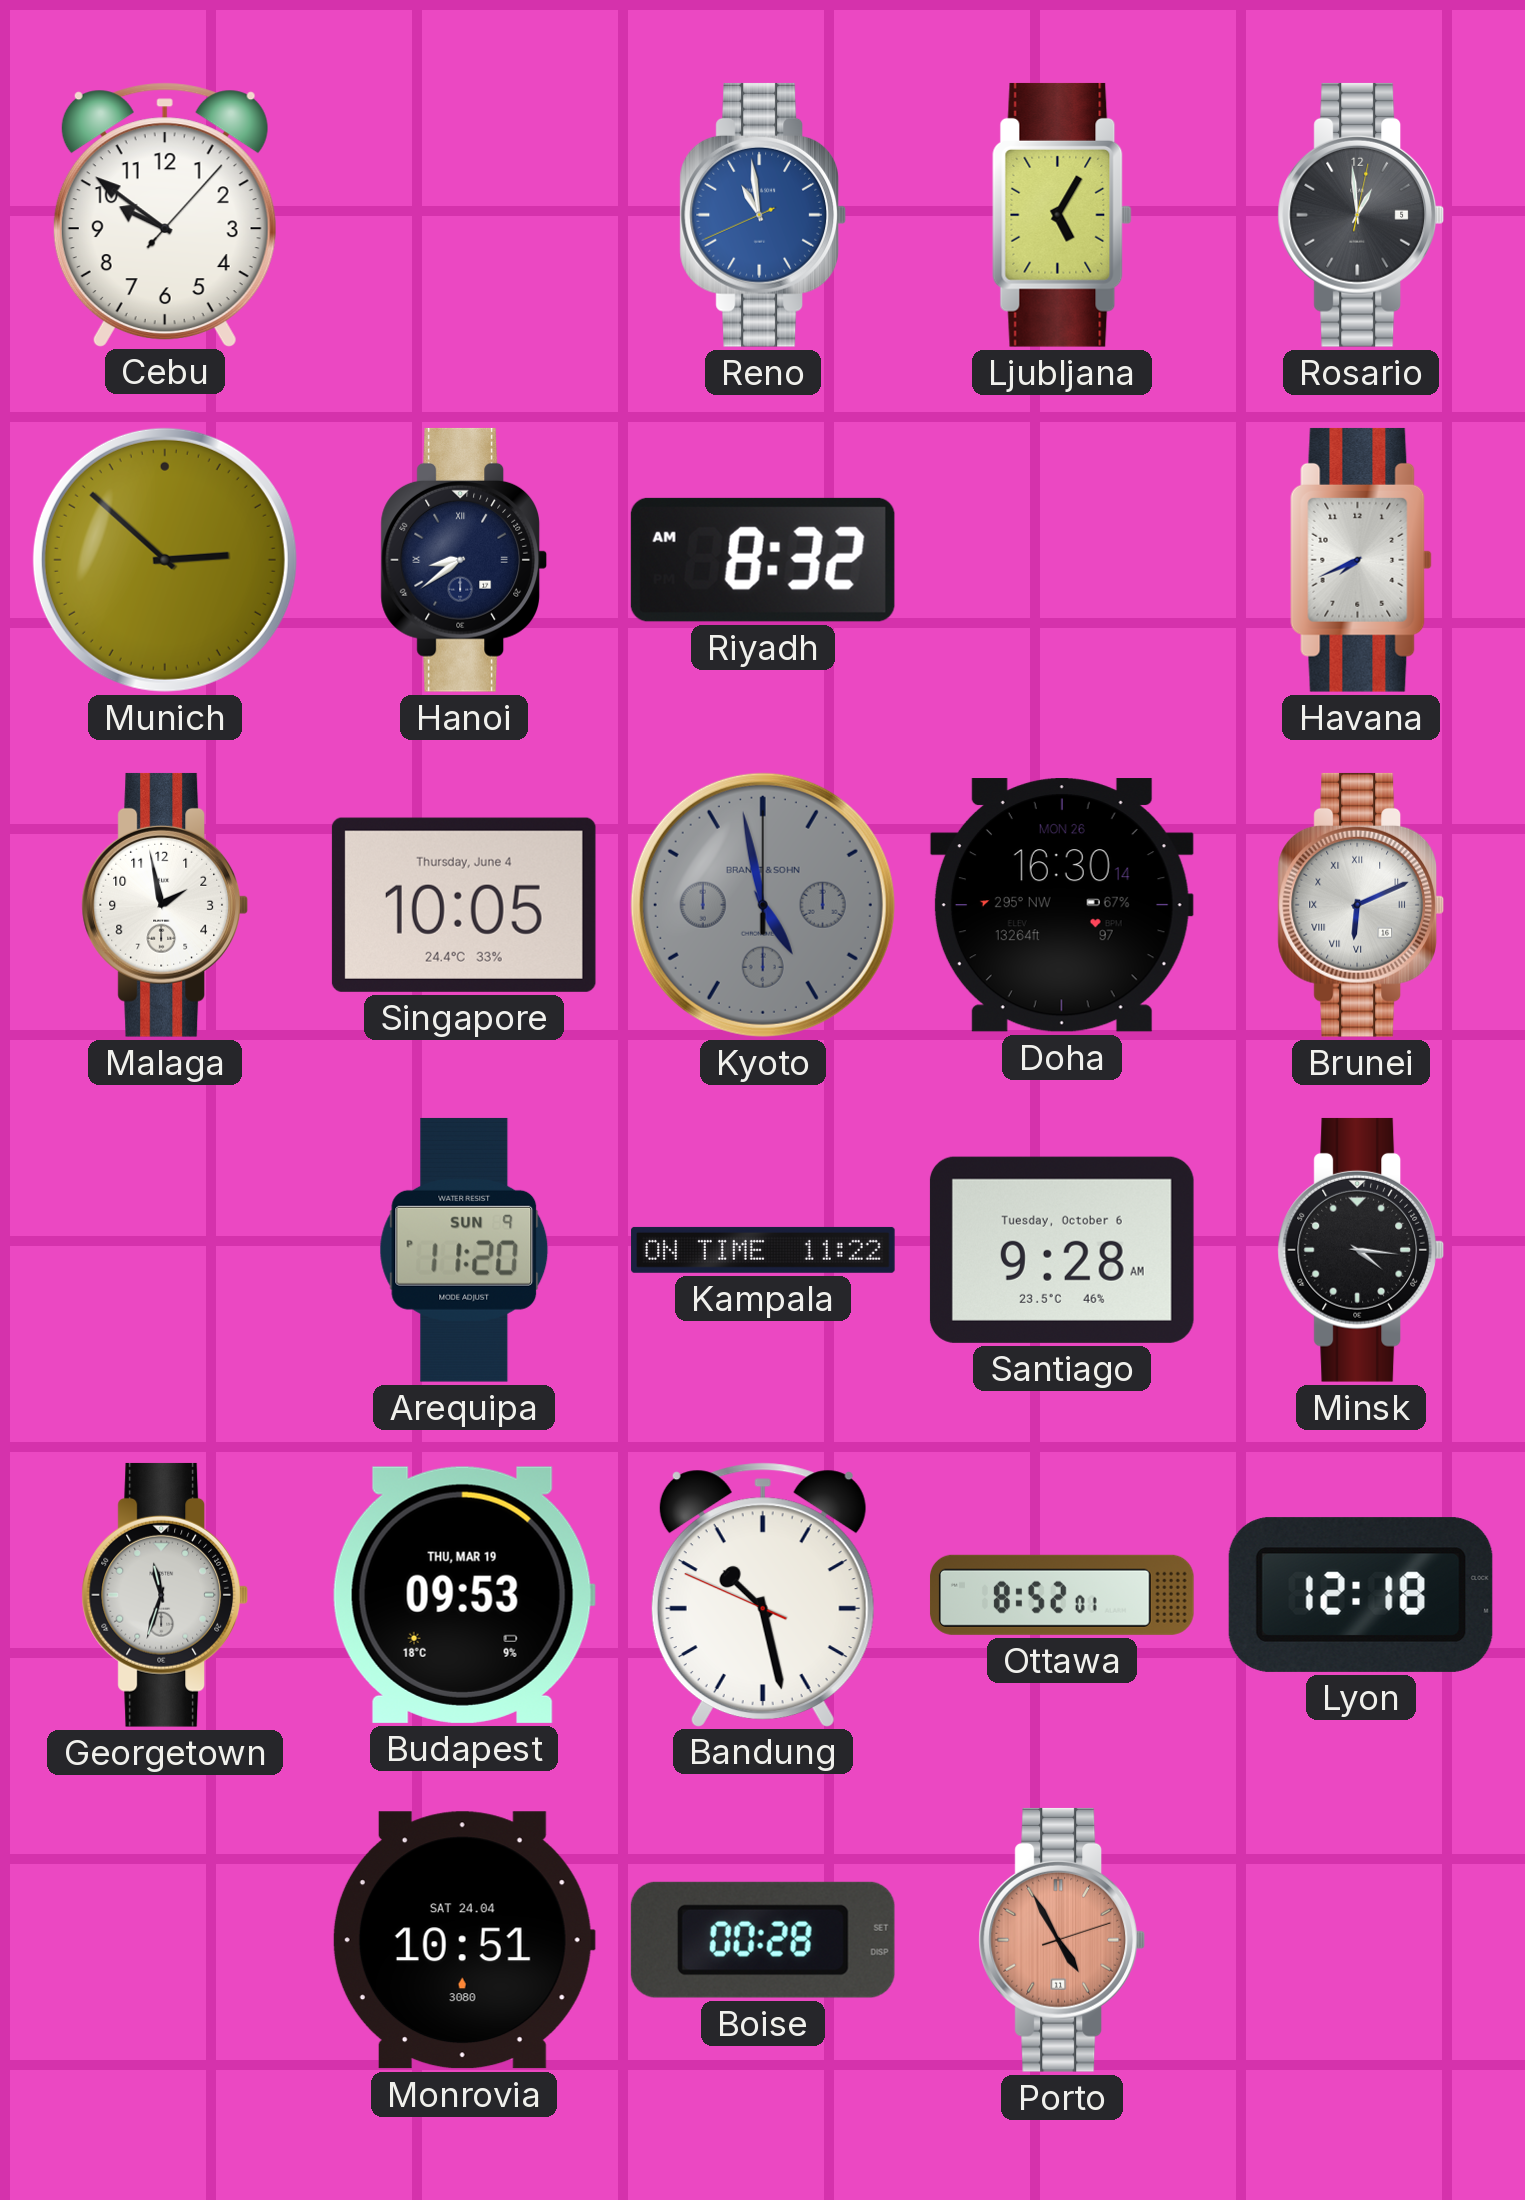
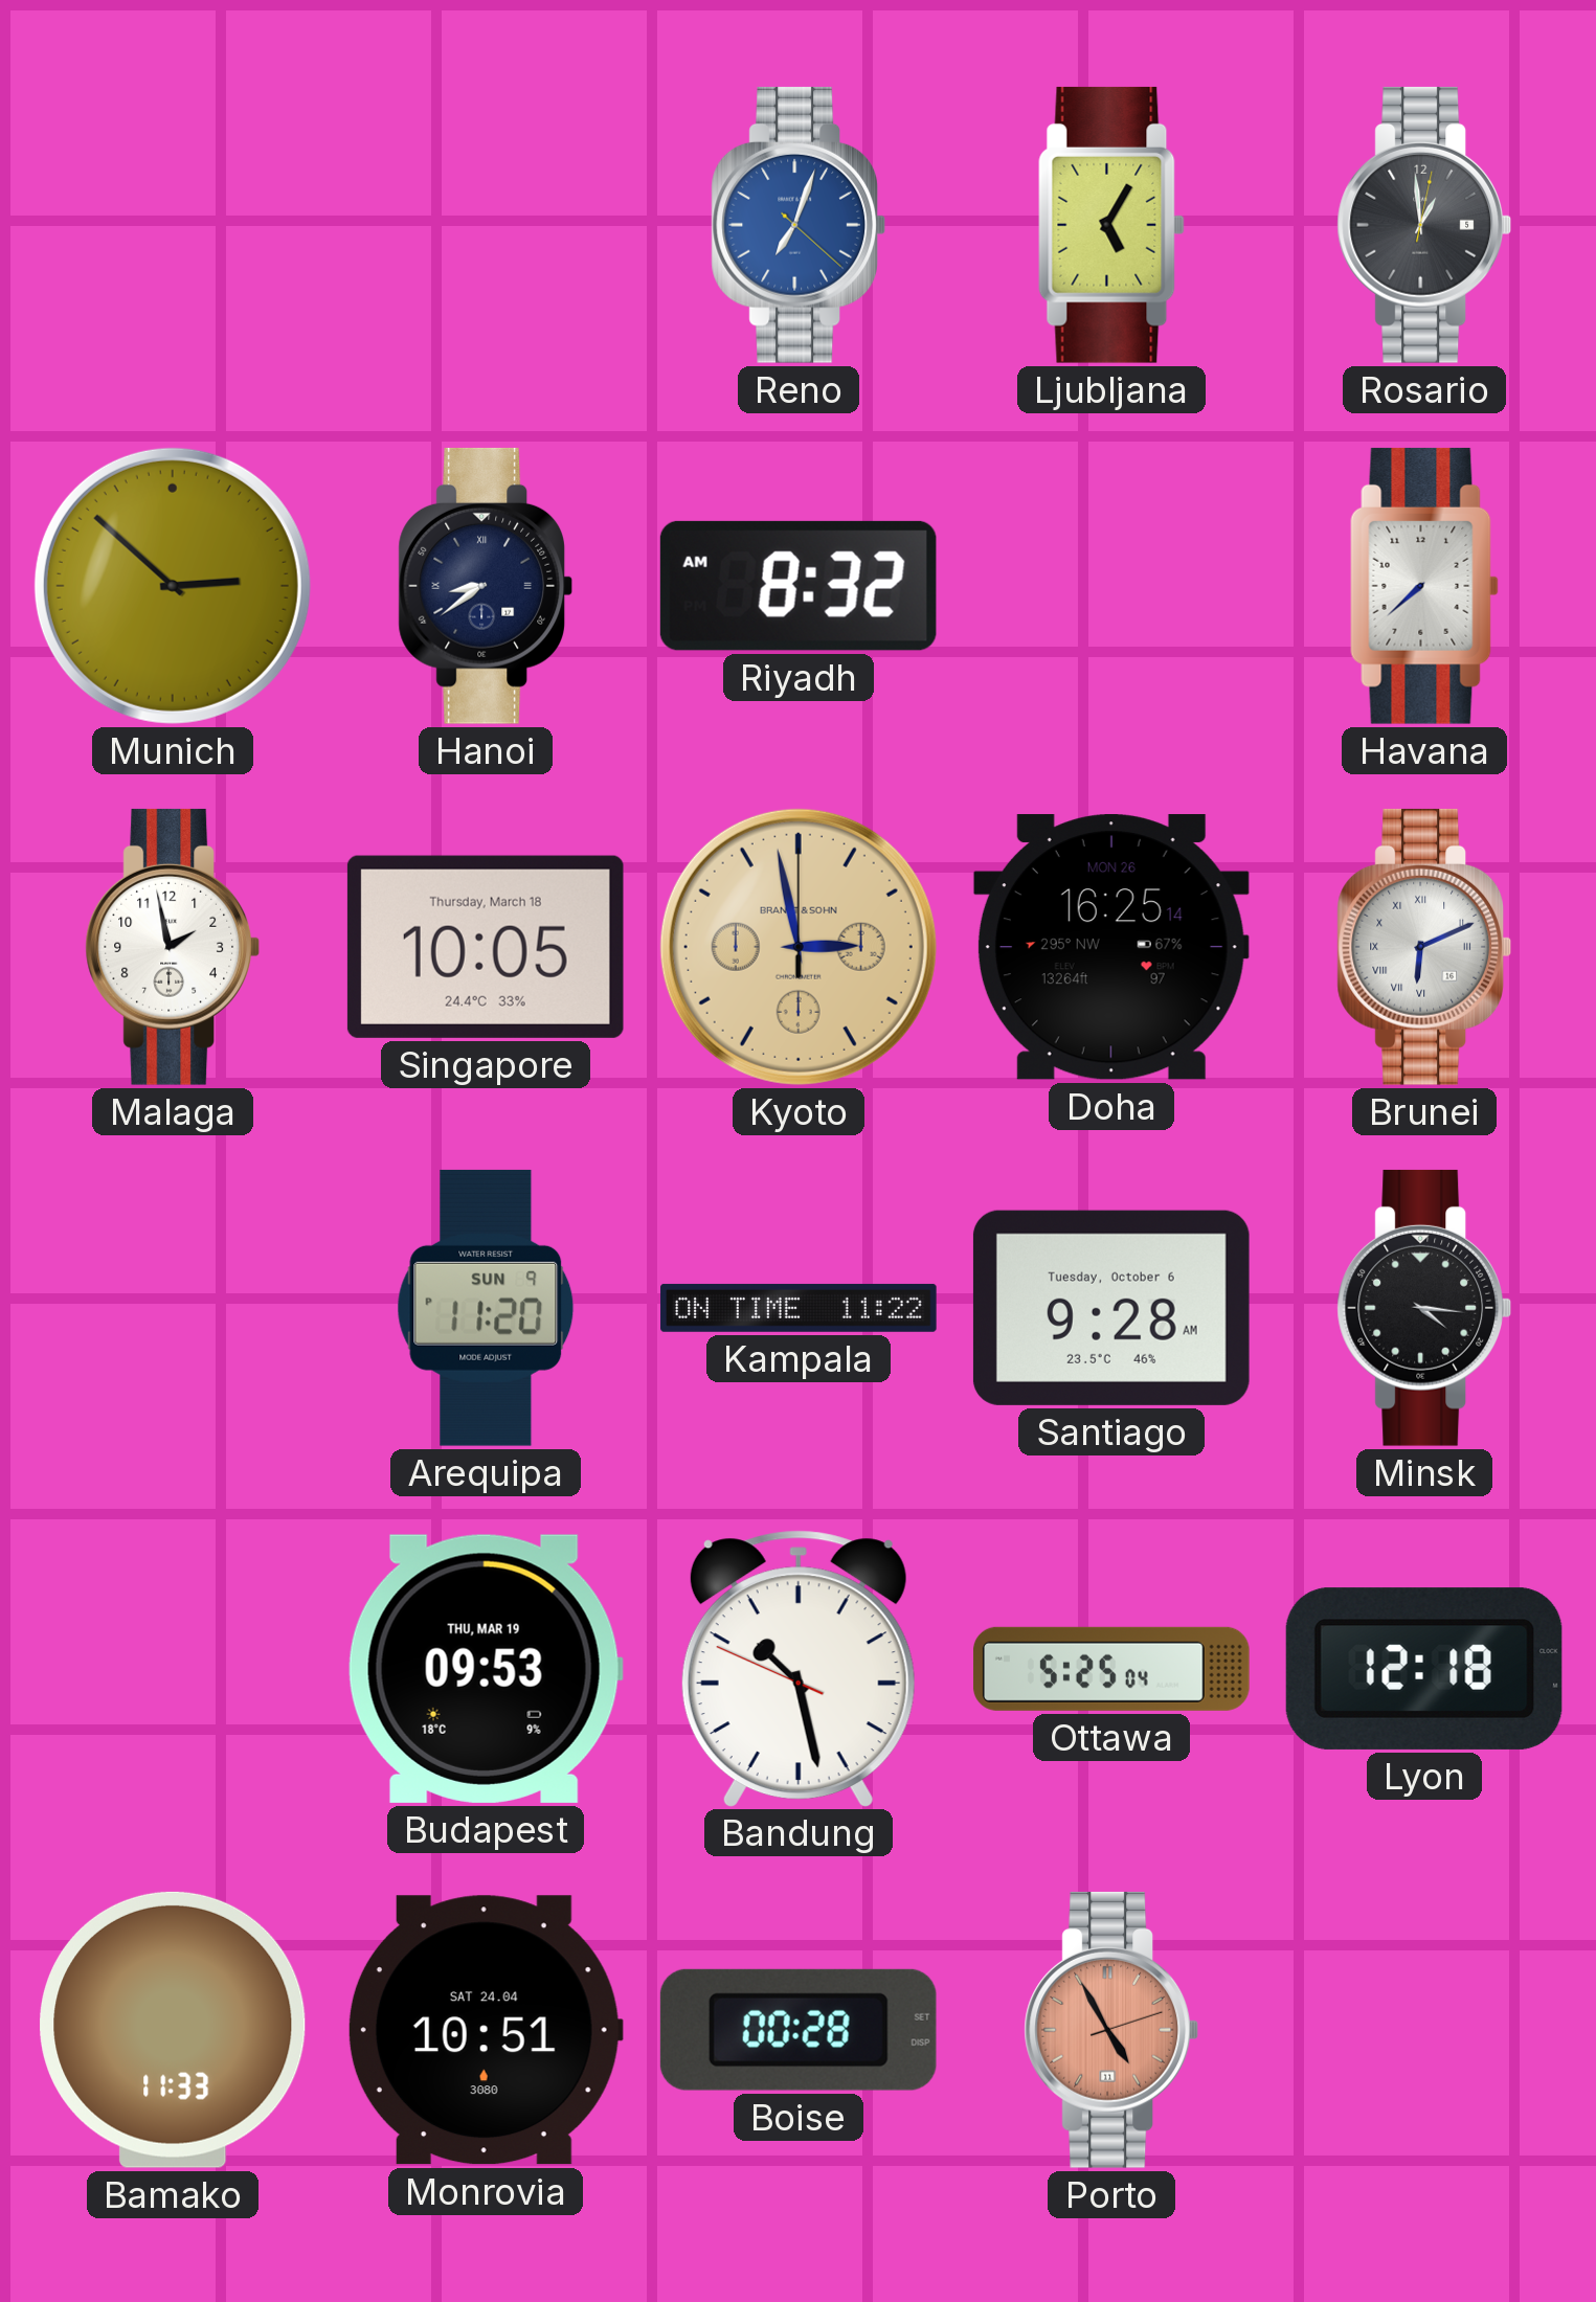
Cebu: 9:51 -> none
Reno: 10:58 -> 7:03
Havana: 7:41 -> 7:38
Singapore date: Thursday, June 4 -> Thursday, March 18
Kyoto: 4:58 -> 2:58
Kyoto dial: grey -> champagne
Doha: 16:30 -> 16:25
Georgetown: 11:33 -> none
Ottawa: 8:52 -> 5:25
Bamako: none -> 11:33
